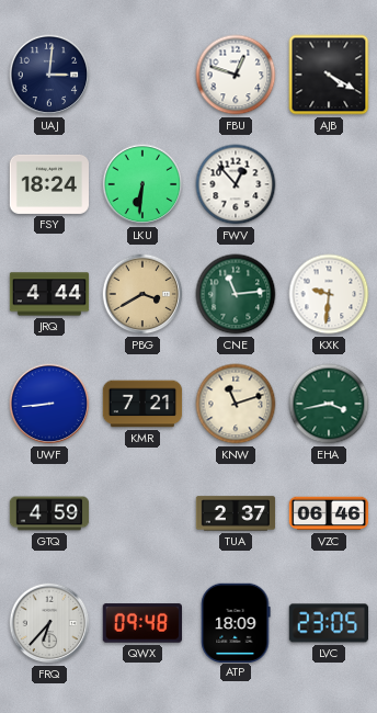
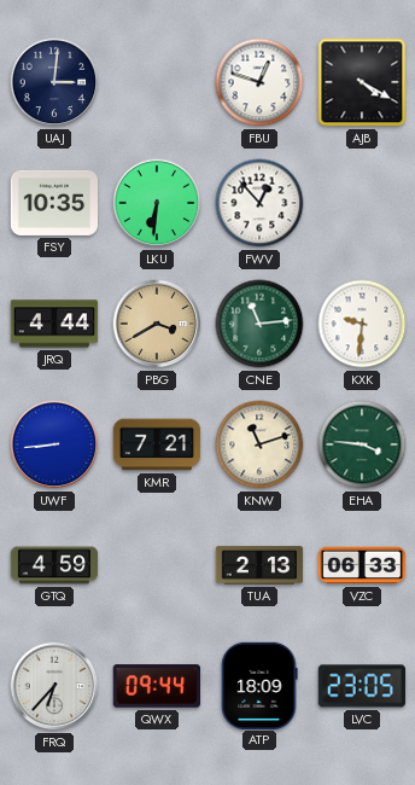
FSY: 18:24 -> 10:35
EHA: 3:43 -> 3:46
TUA: 2:37 -> 2:13
VZC: 06:46 -> 06:33
QWX: 09:48 -> 09:44
